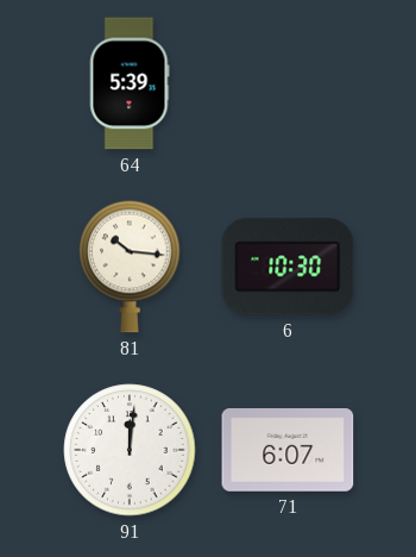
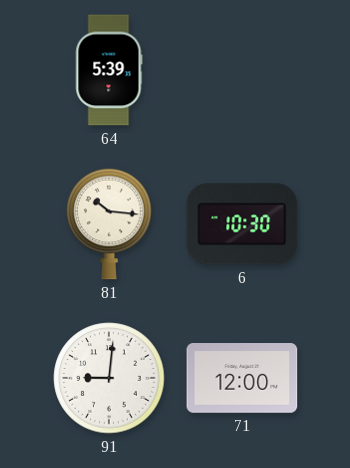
91: 12:01 -> 9:01
71: 6:07 -> 12:00
